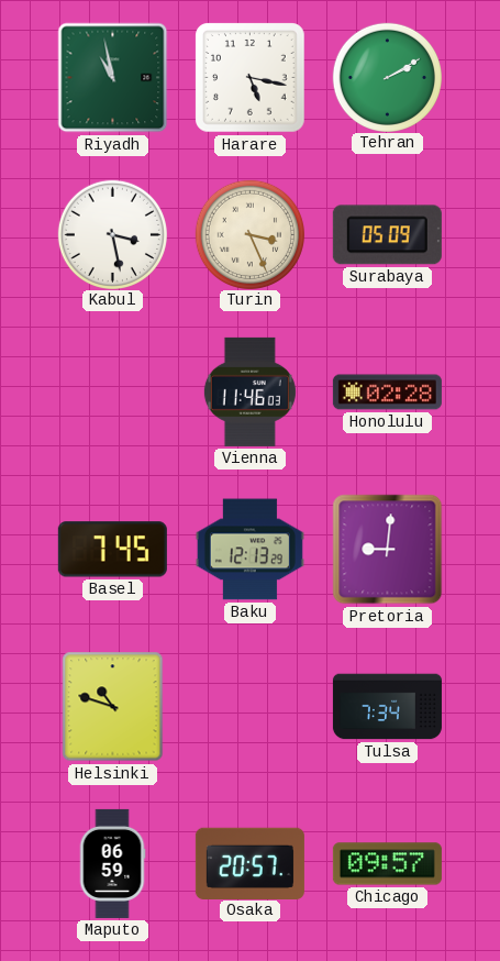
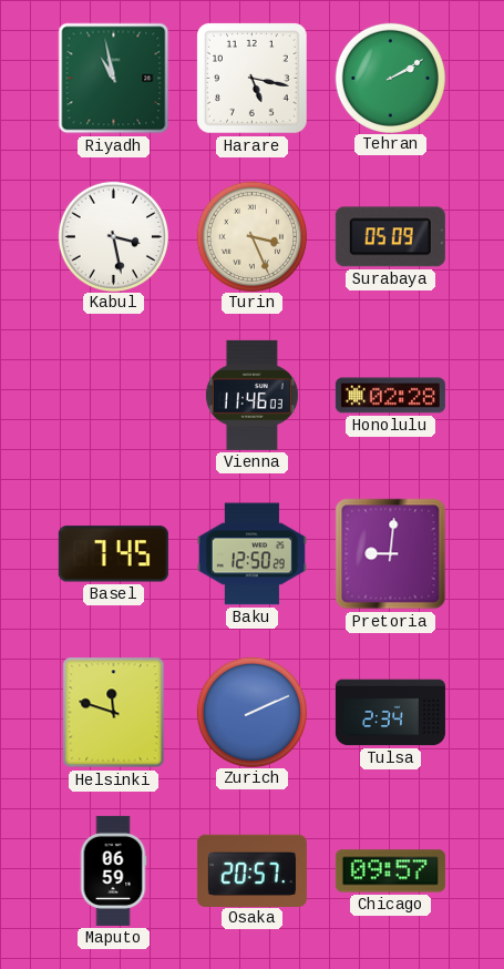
Baku: 12:13 -> 12:50
Helsinki: 10:48 -> 11:48
Zurich: none -> 2:11
Tulsa: 7:34 -> 2:34
